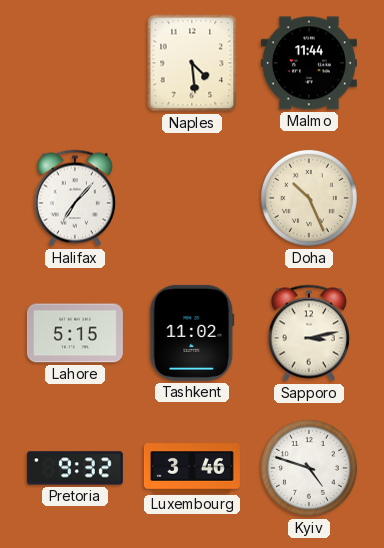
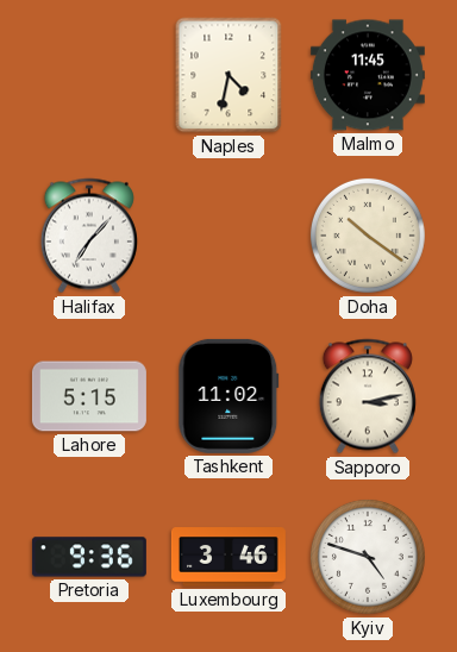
Naples: 4:29 -> 4:32
Malmo: 11:44 -> 11:45
Doha: 10:26 -> 10:21
Pretoria: 9:32 -> 9:36
